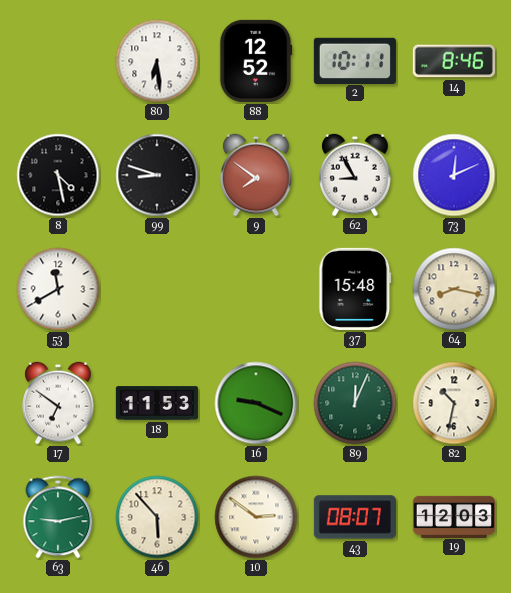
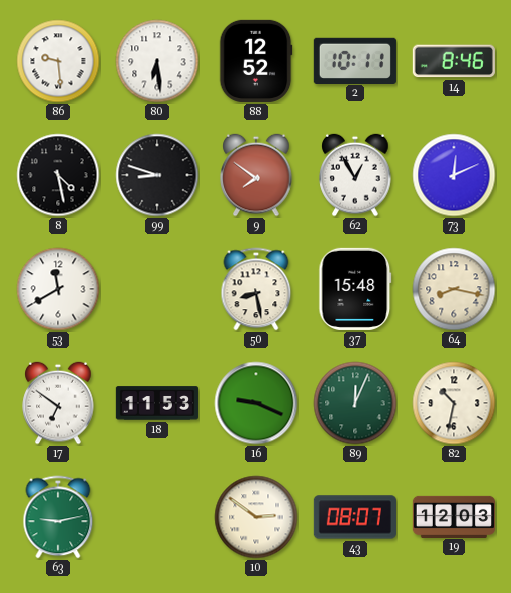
86: none -> 9:29
62: 8:55 -> 12:55
50: none -> 8:28
46: 5:53 -> none
